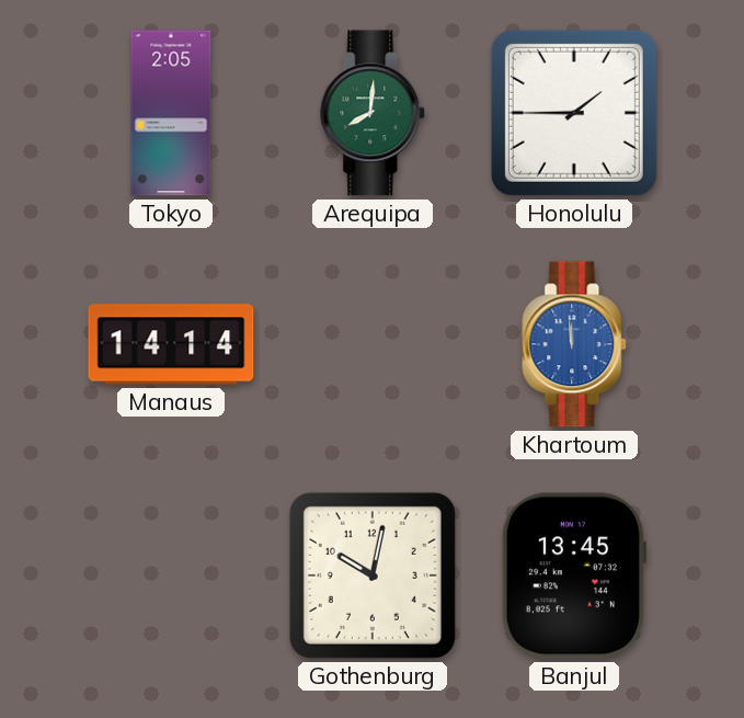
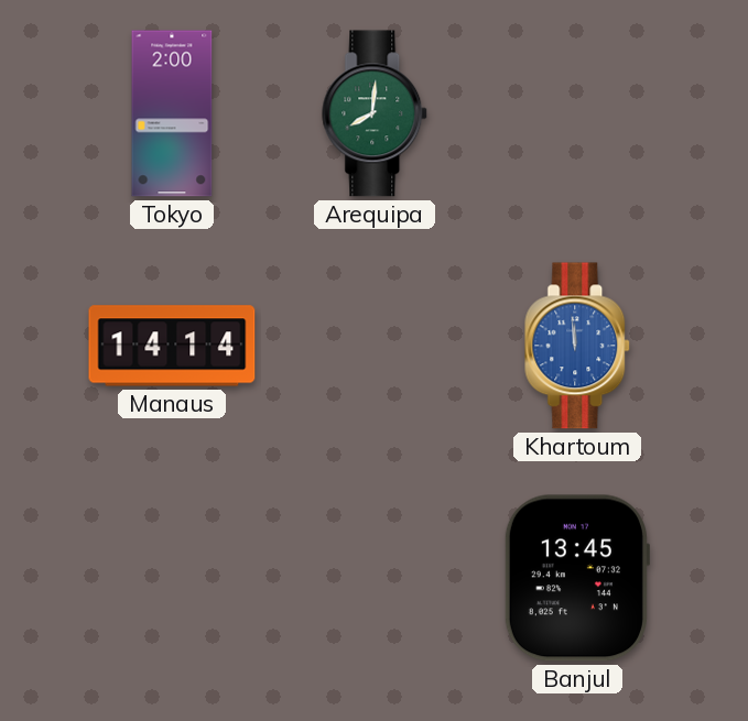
Tokyo: 2:05 -> 2:00
Honolulu: 1:45 -> none
Gothenburg: 10:02 -> none
